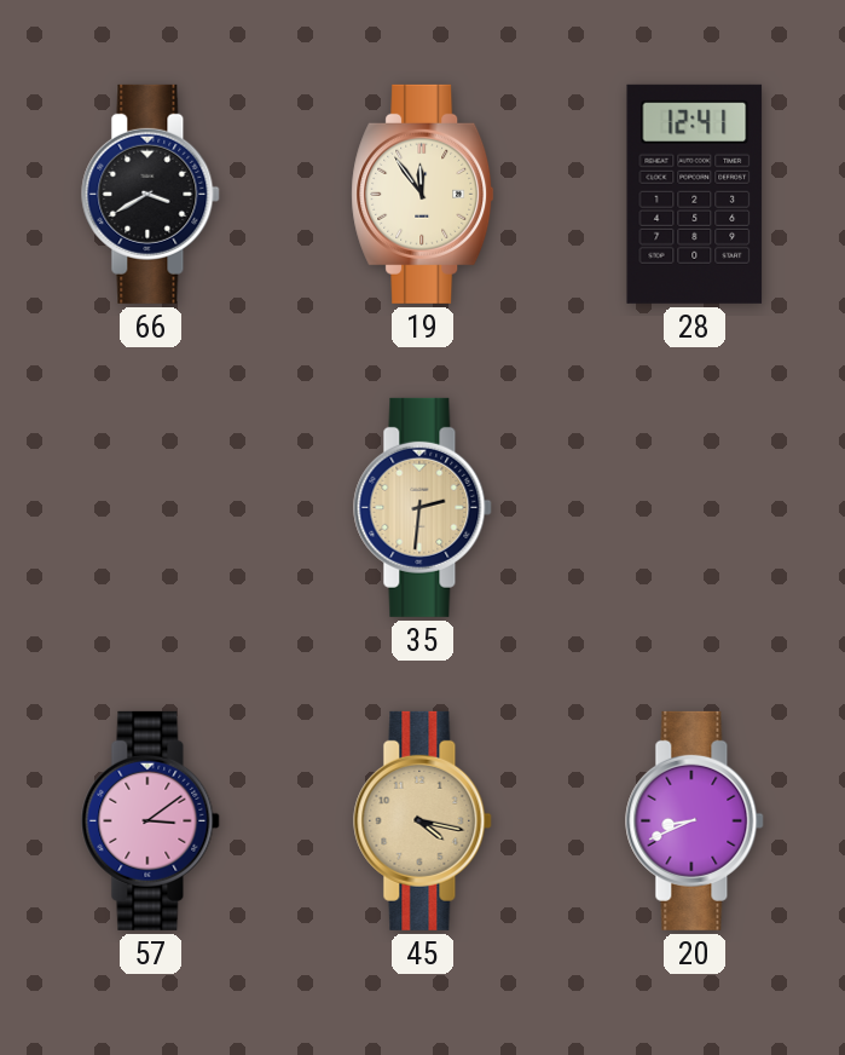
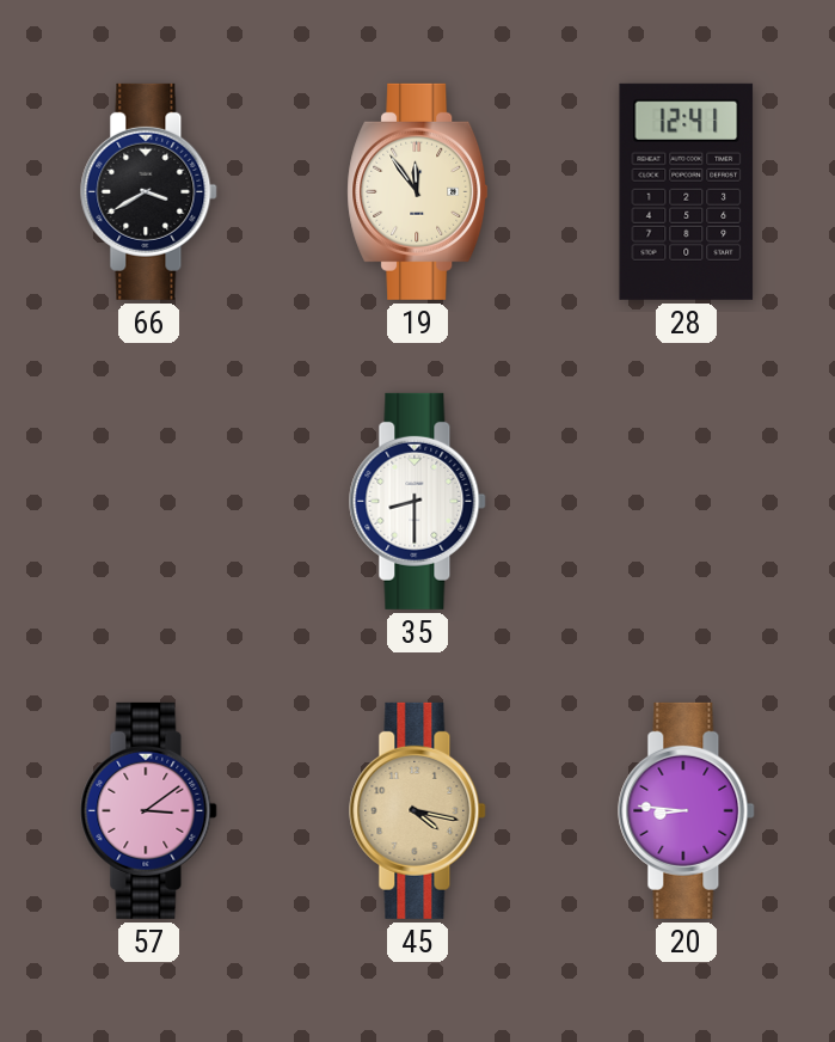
35: 2:31 -> 8:30
35 dial: champagne -> white
20: 8:41 -> 8:46
